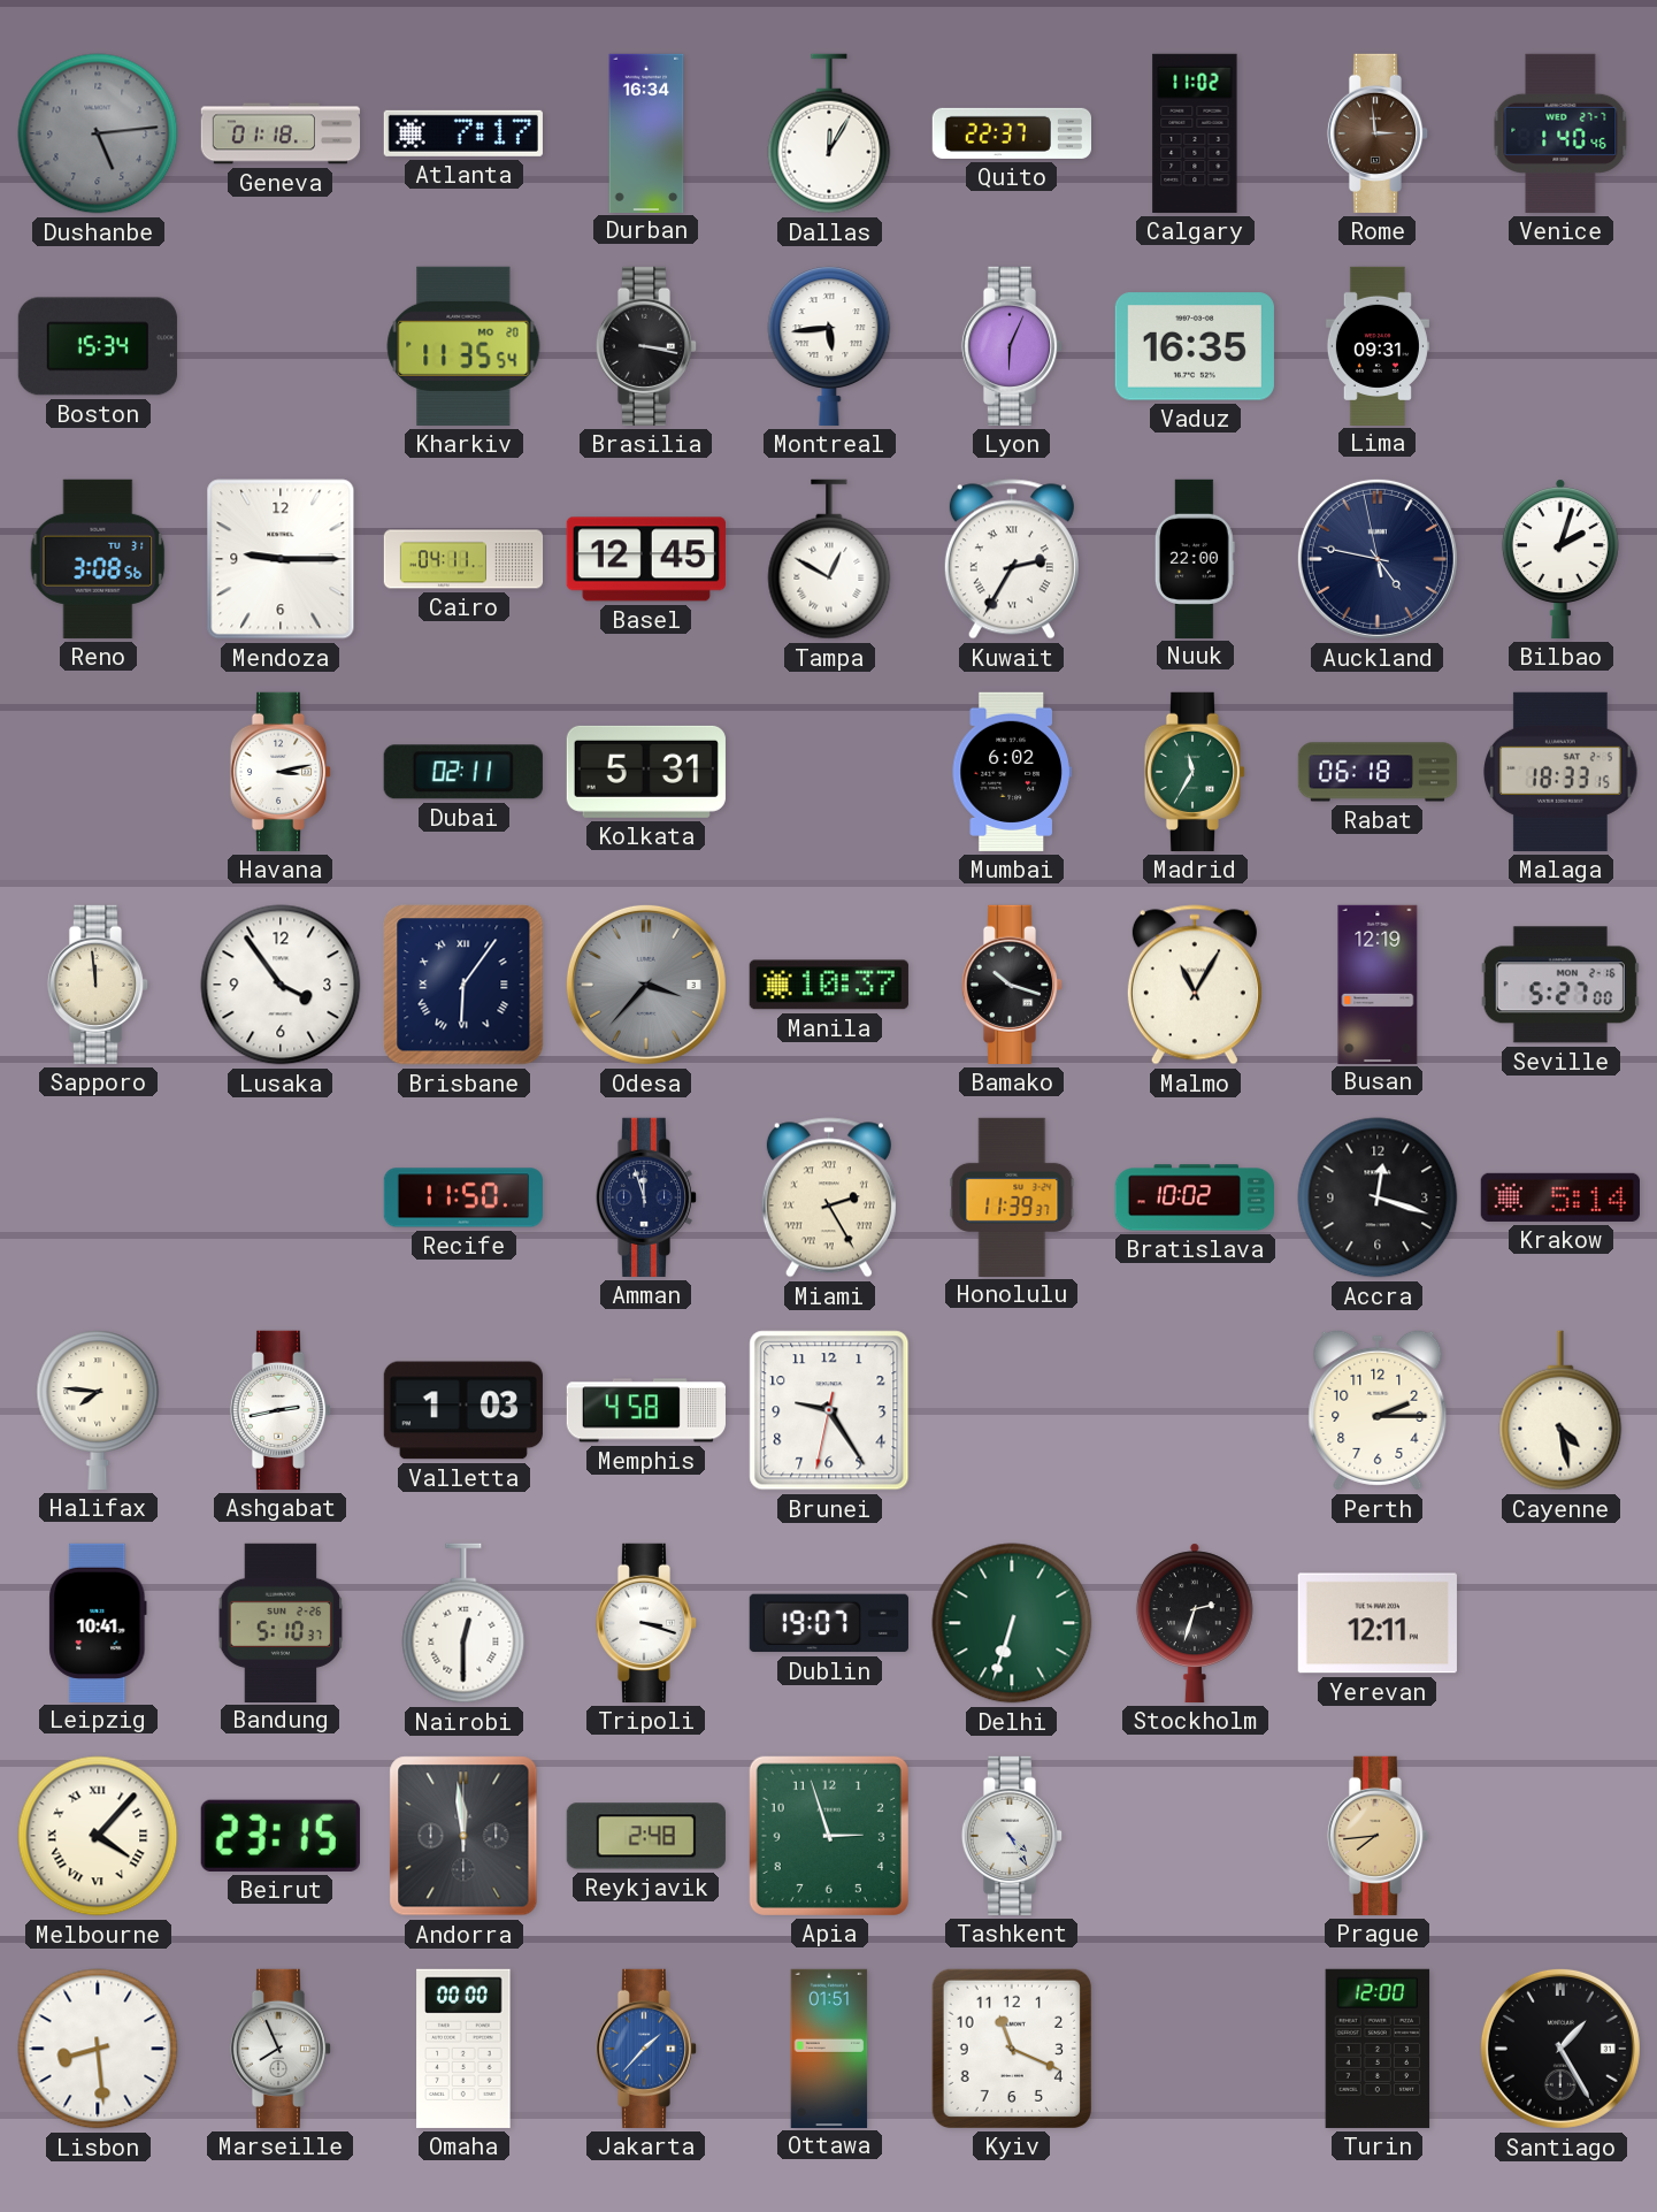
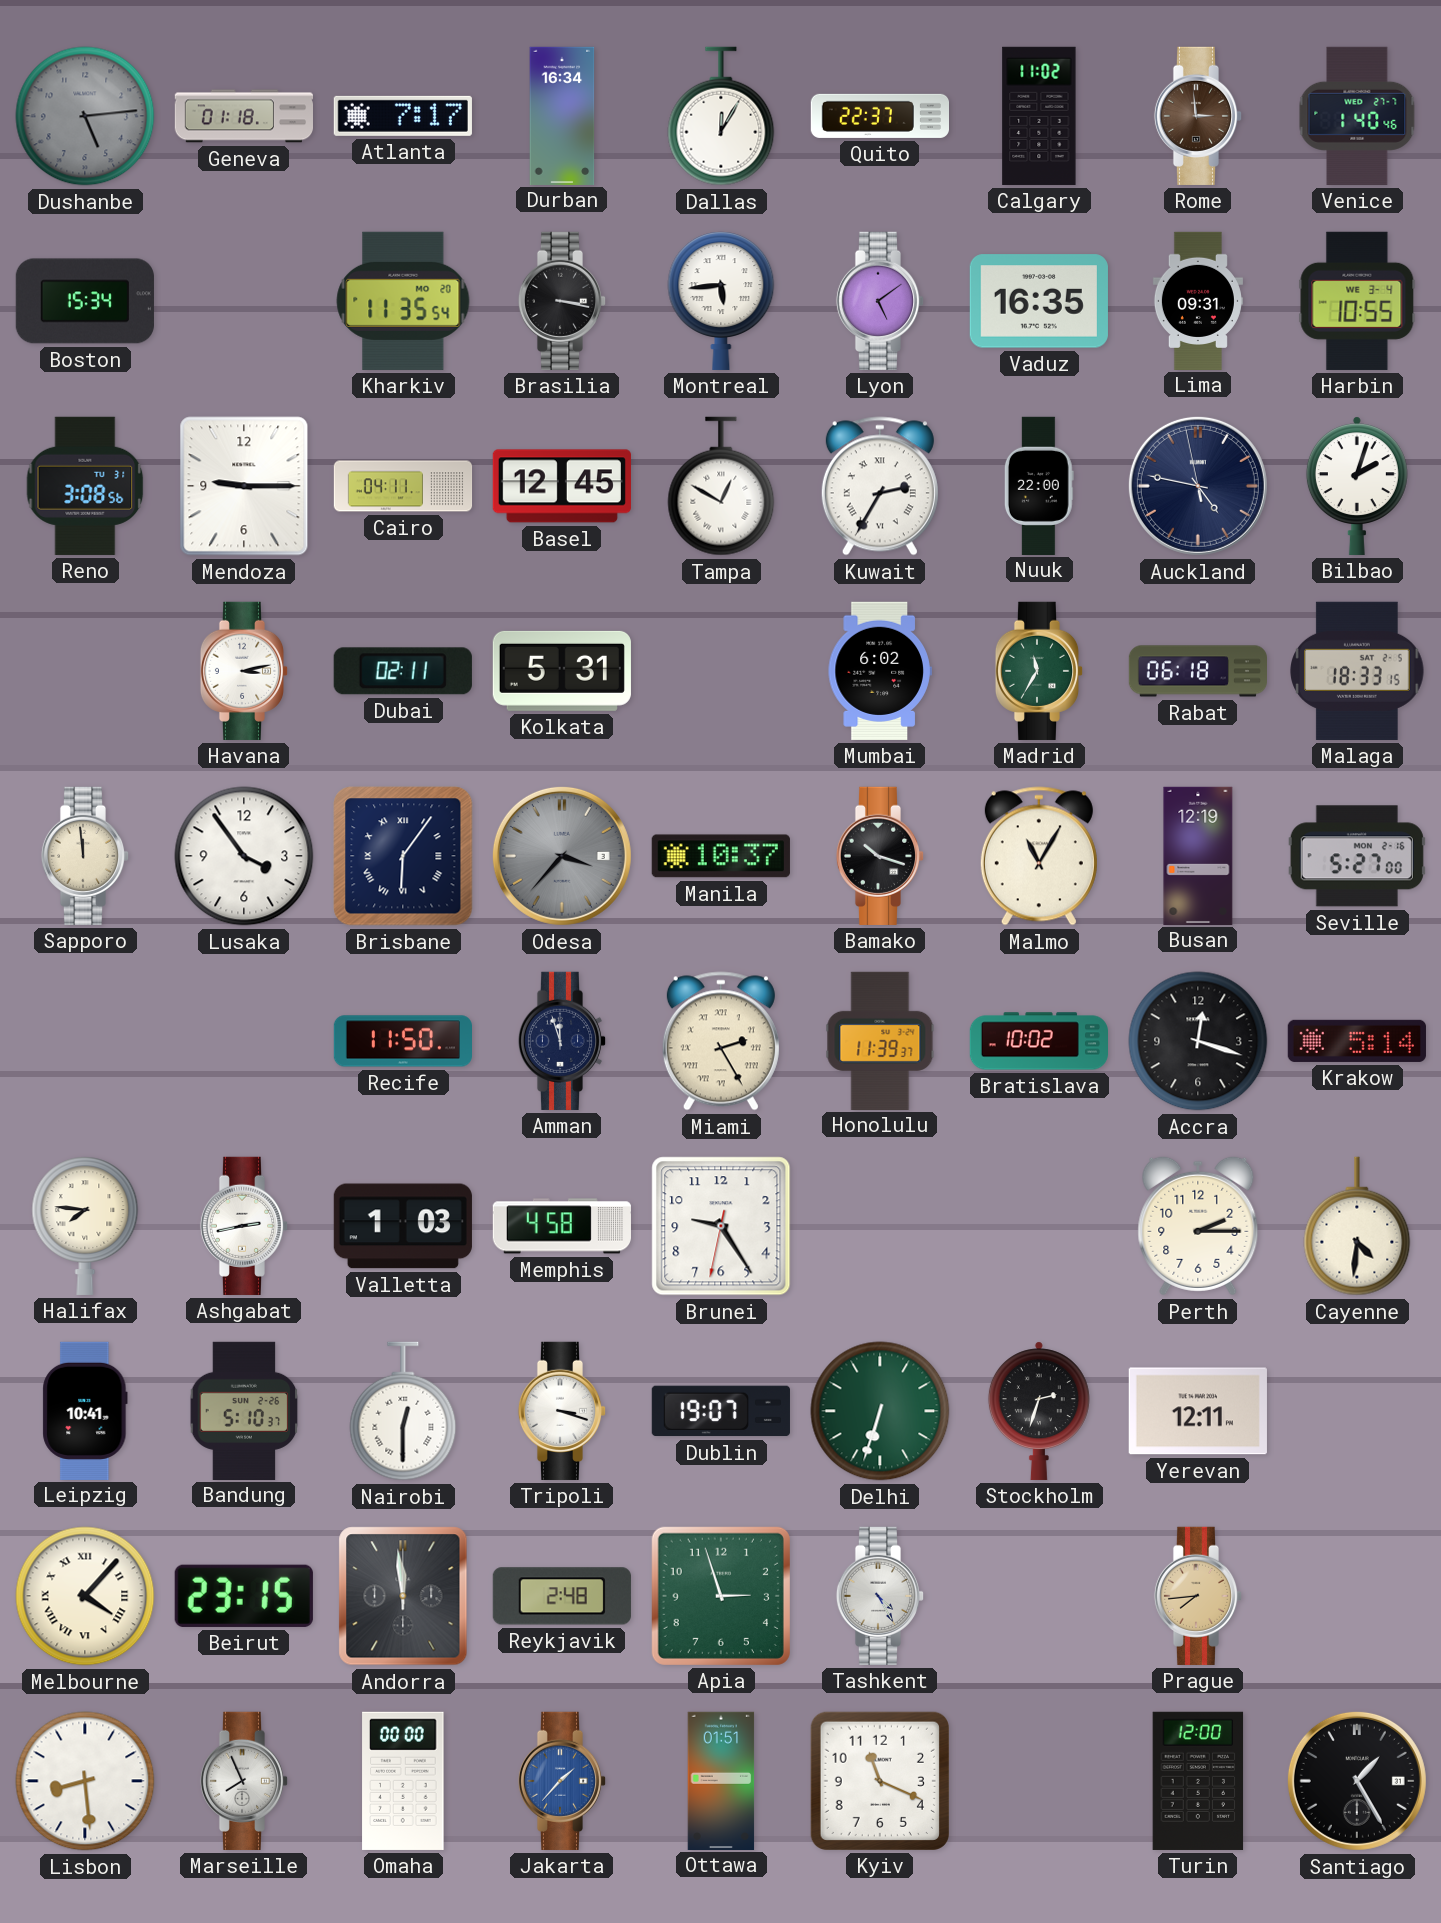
Lyon: 6:04 -> 5:09
Harbin: none -> 10:55
Cayenne: 4:28 -> 4:31
